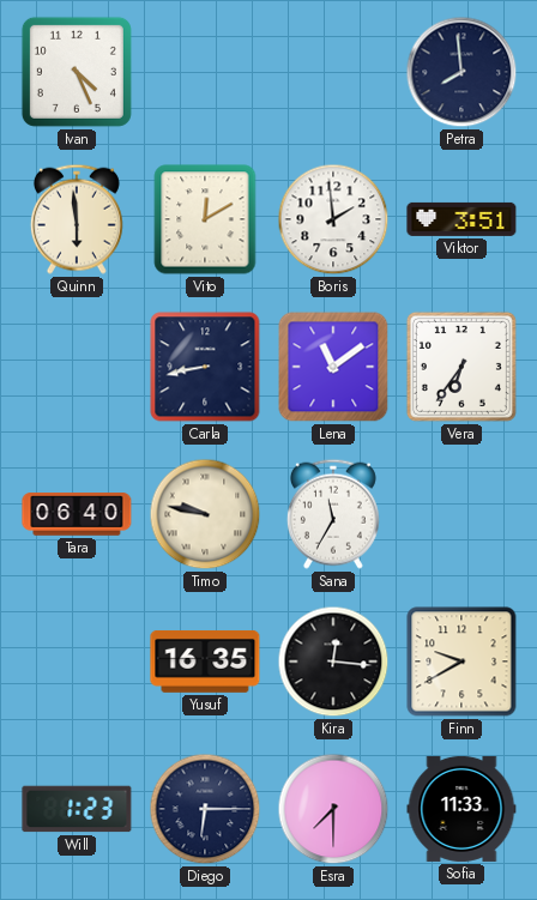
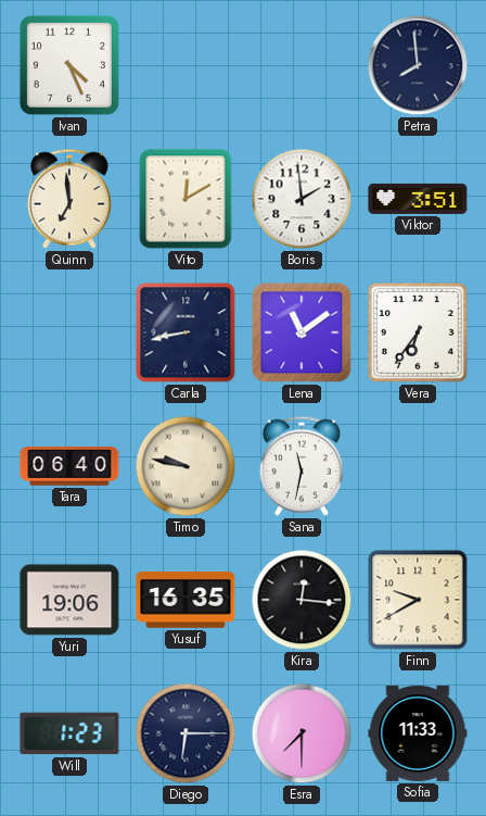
Quinn: 5:59 -> 6:59
Sana: 11:35 -> 11:32
Yuri: none -> 19:06
